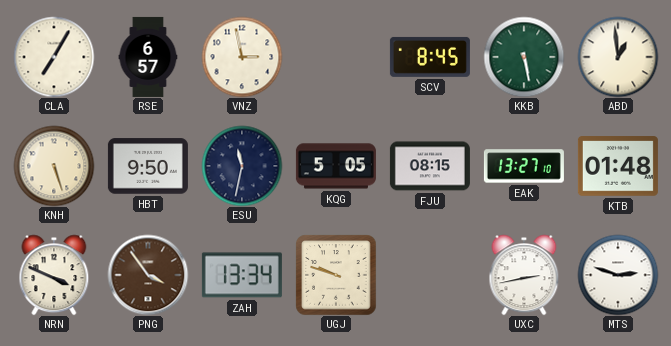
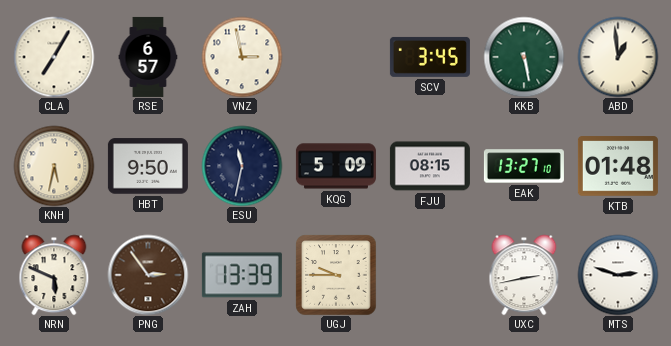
SCV: 8:45 -> 3:45
KNH: 5:27 -> 5:32
KQG: 5:05 -> 5:09
NRN: 3:49 -> 5:49
PNG: 3:54 -> 2:54
ZAH: 13:34 -> 13:39
UGJ: 9:48 -> 9:45
